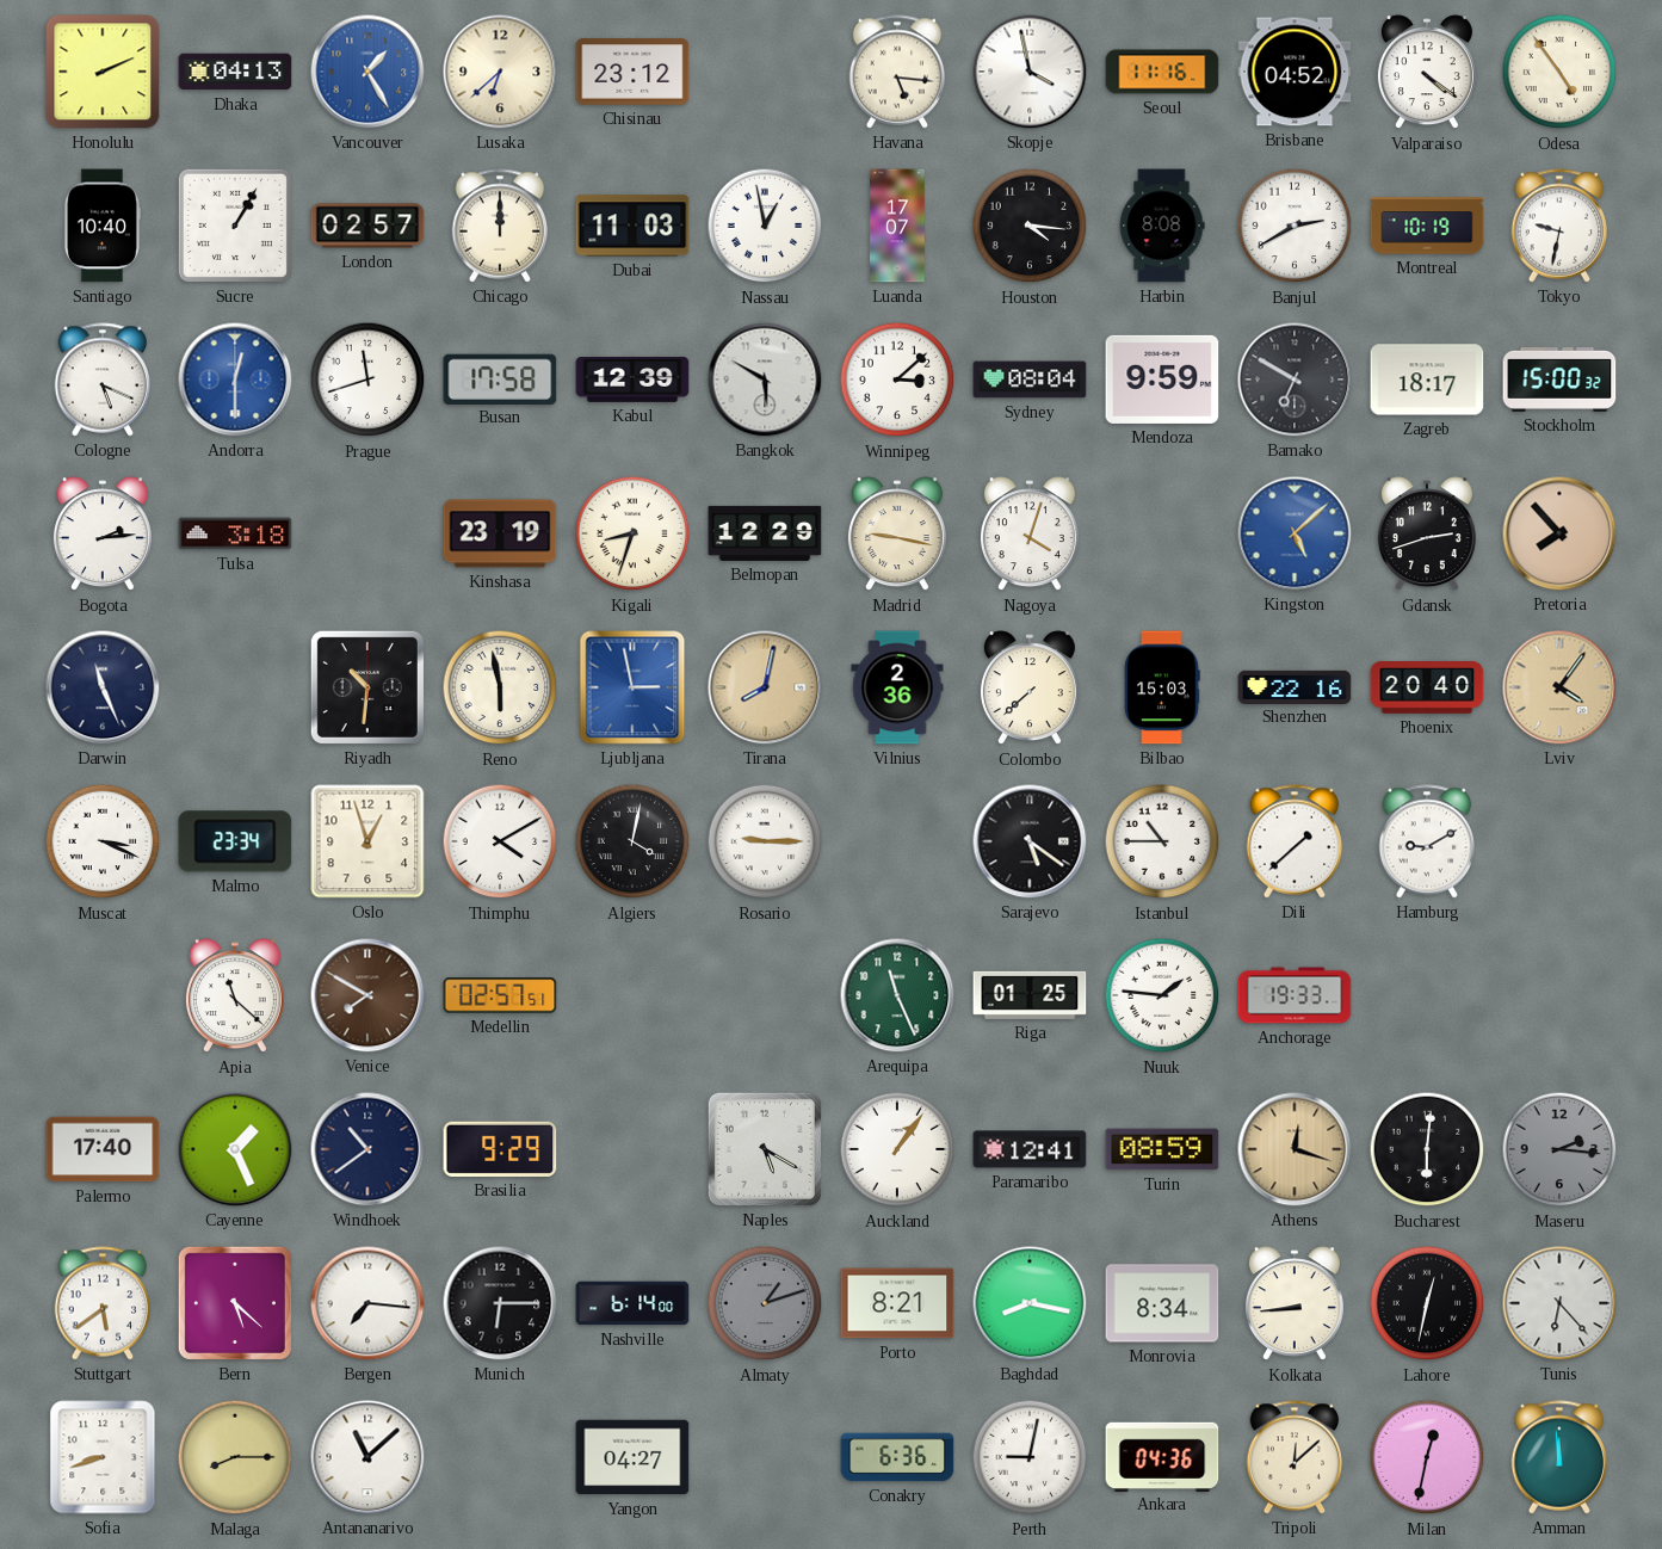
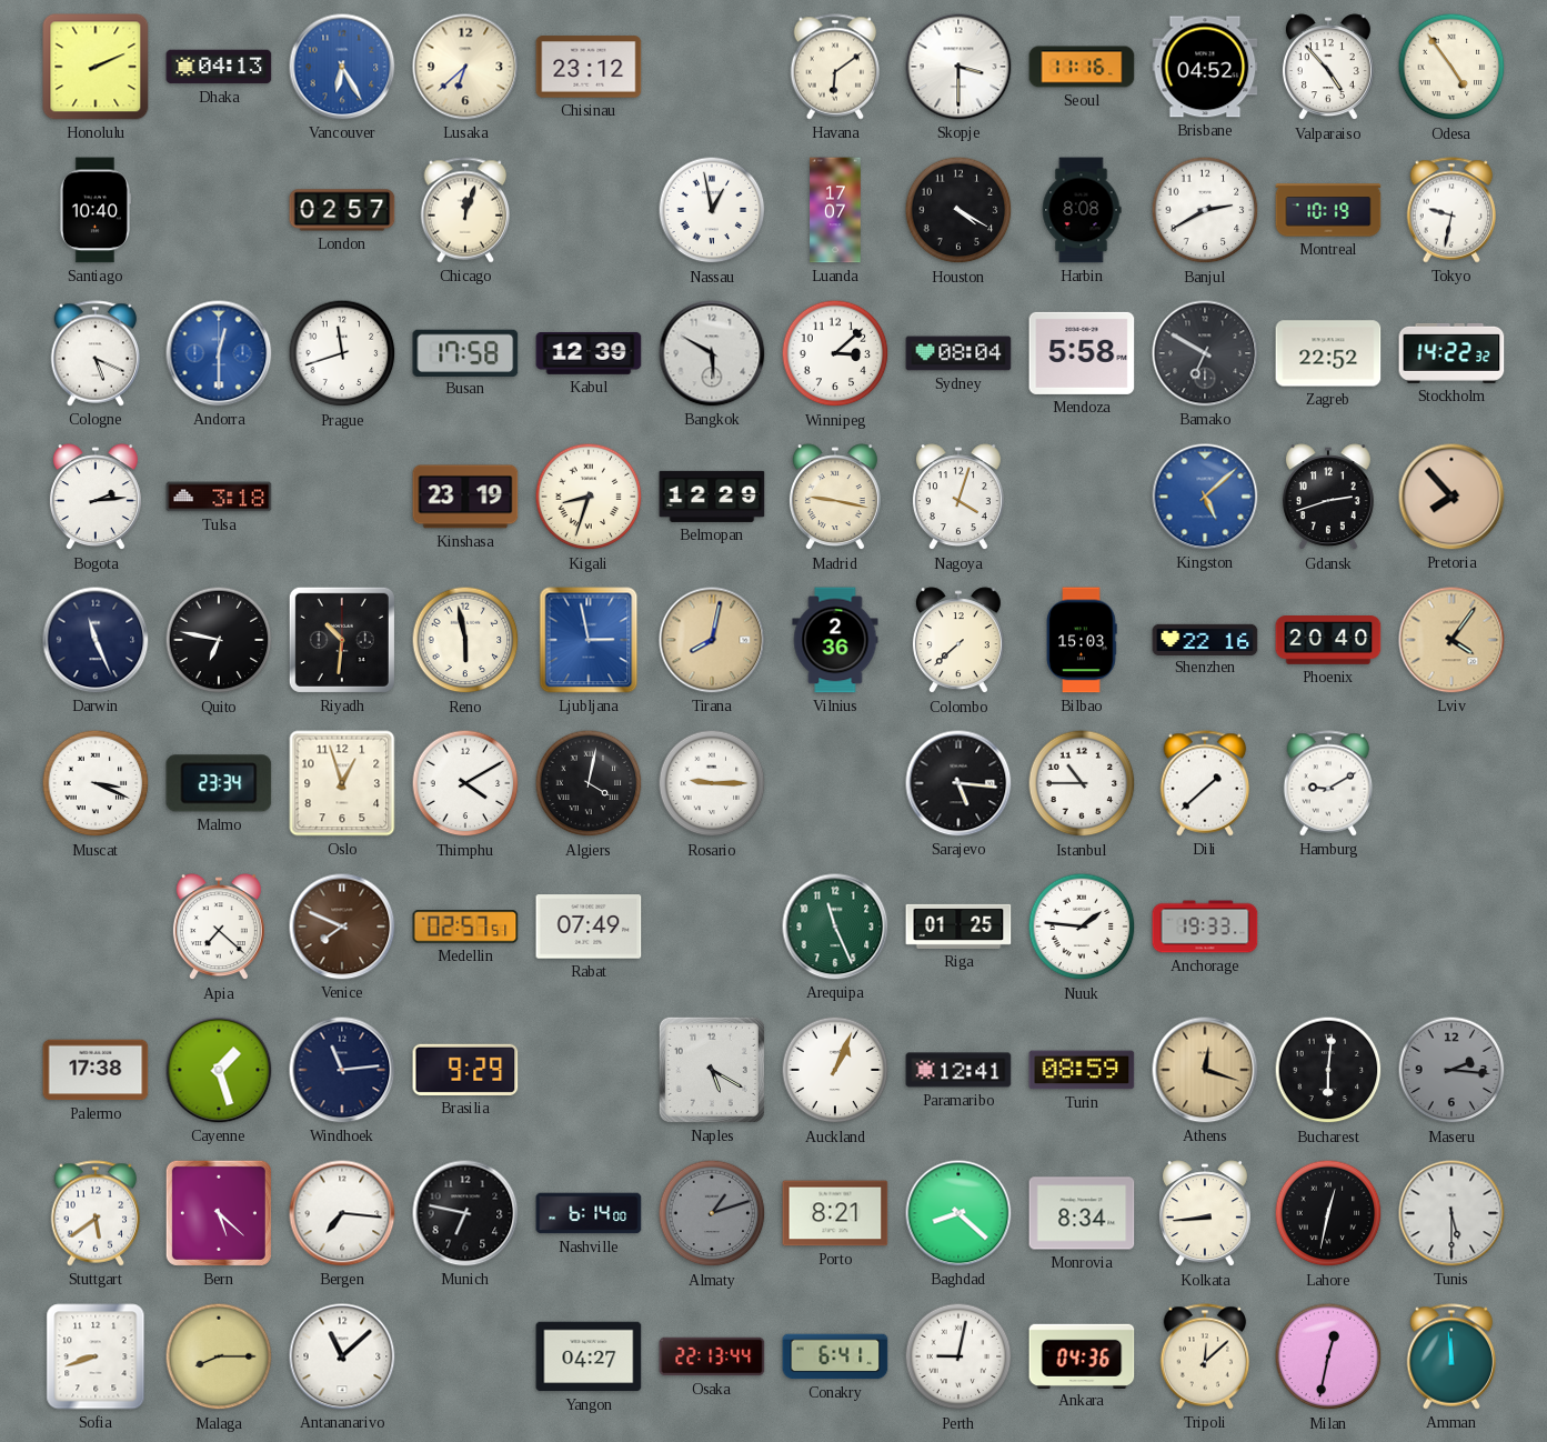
Vancouver: 1:25 -> 6:25
Havana: 5:16 -> 6:09
Skopje: 3:58 -> 3:30
Valparaiso: 4:21 -> 4:53
Sucre: 1:05 -> none
Chicago: 12:00 -> 12:03
Dubai: 11:03 -> none
Houston: 4:16 -> 4:20
Mendoza: 9:59 -> 5:58
Zagreb: 18:17 -> 22:52
Stockholm: 15:00 -> 14:22
Quito: none -> 6:47
Sarajevo: 5:21 -> 5:16
Apia: 11:22 -> 7:22
Venice: 7:50 -> 7:49
Rabat: none -> 07:49
Palermo: 17:40 -> 17:38
Cayenne: 1:26 -> 1:27
Windhoek: 10:39 -> 11:14
Auckland: 1:06 -> 1:04
Munich: 6:15 -> 6:47
Baghdad: 8:17 -> 8:22
Tunis: 6:23 -> 5:30
Osaka: none -> 22:13
Conakry: 6:36 -> 6:41
